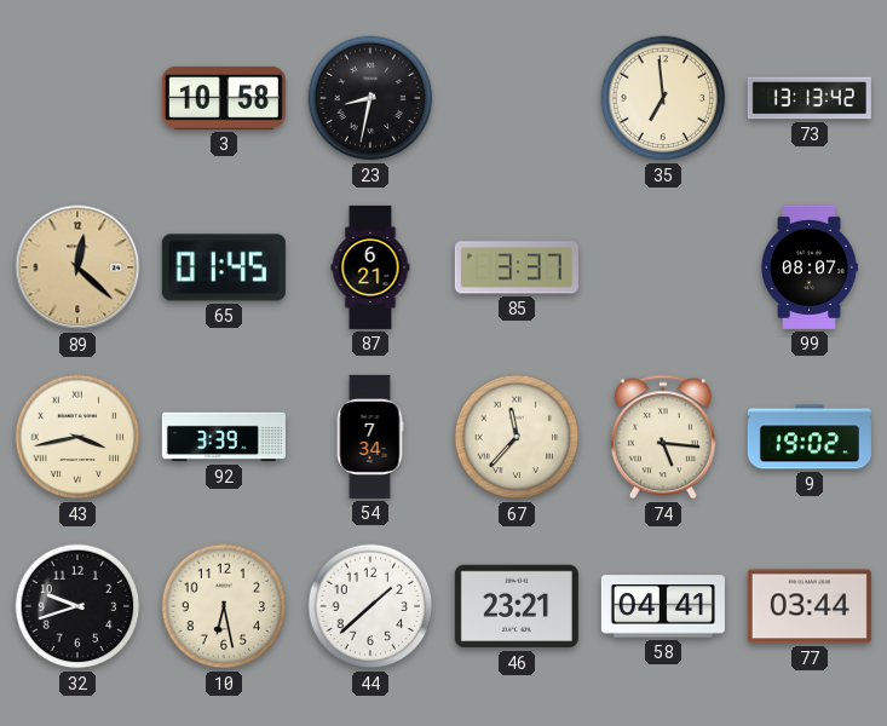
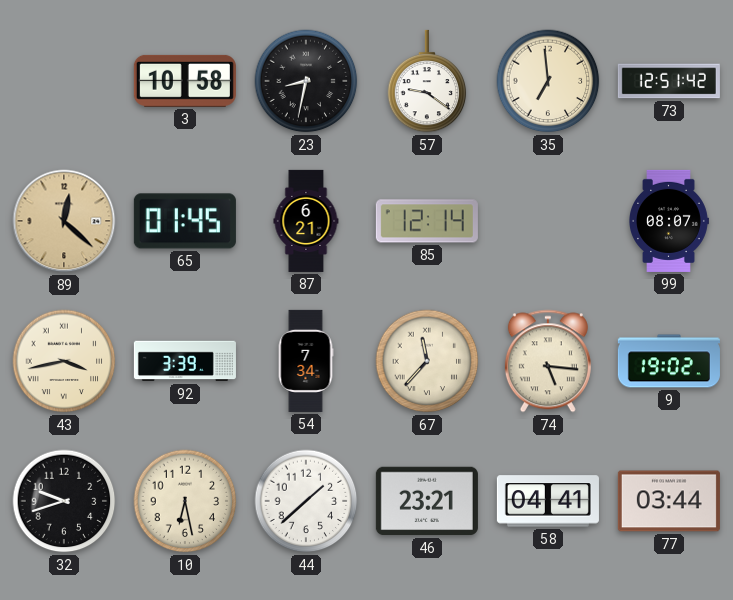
57: none -> 9:21
73: 13:13 -> 12:51
85: 3:37 -> 12:14
